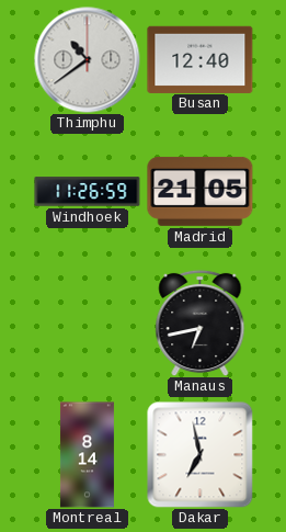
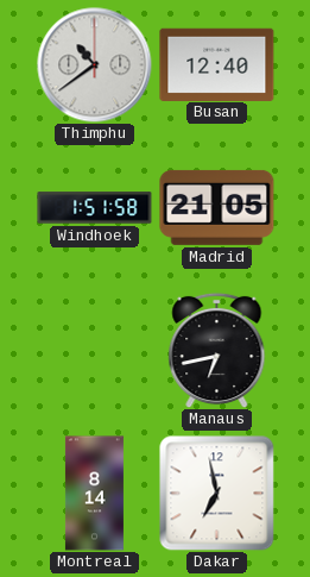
Windhoek: 11:26 -> 1:51
